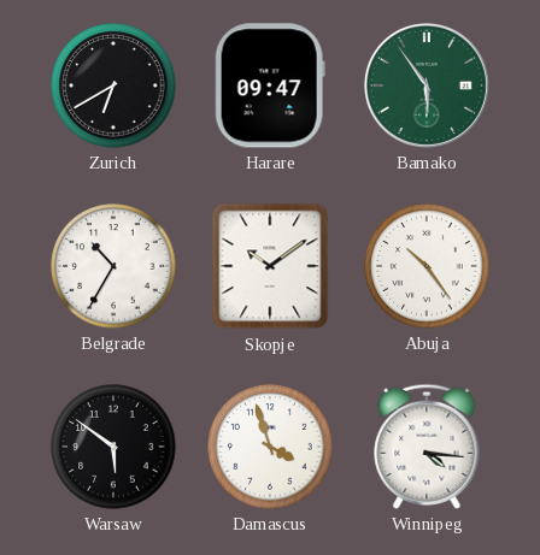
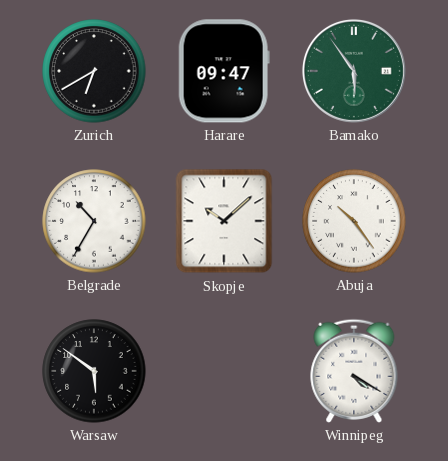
Skopje: 10:09 -> 10:08
Damascus: 3:57 -> none
Winnipeg: 4:16 -> 4:20
